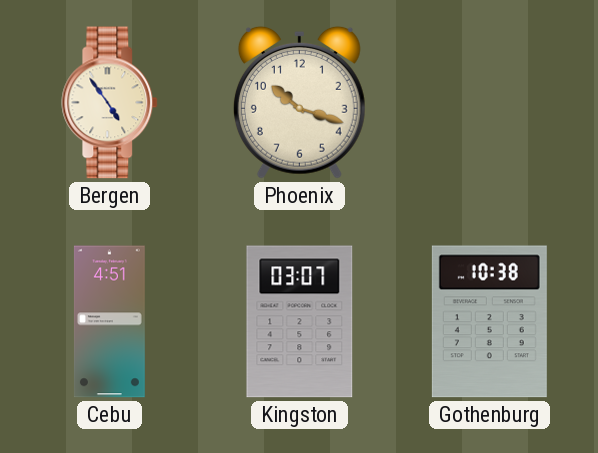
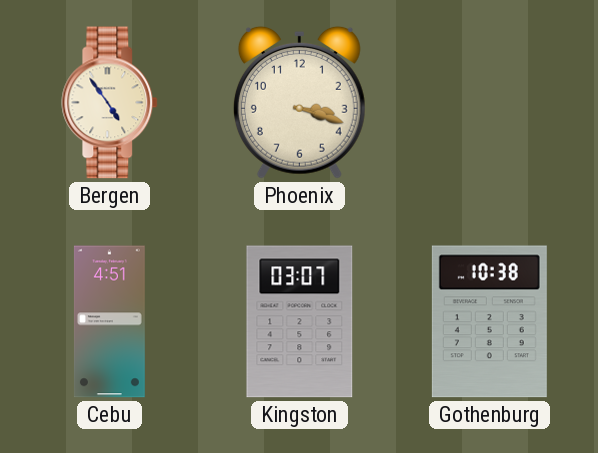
Phoenix: 10:18 -> 3:18
